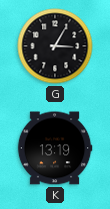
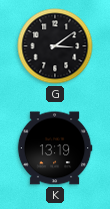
G: 3:05 -> 3:09
